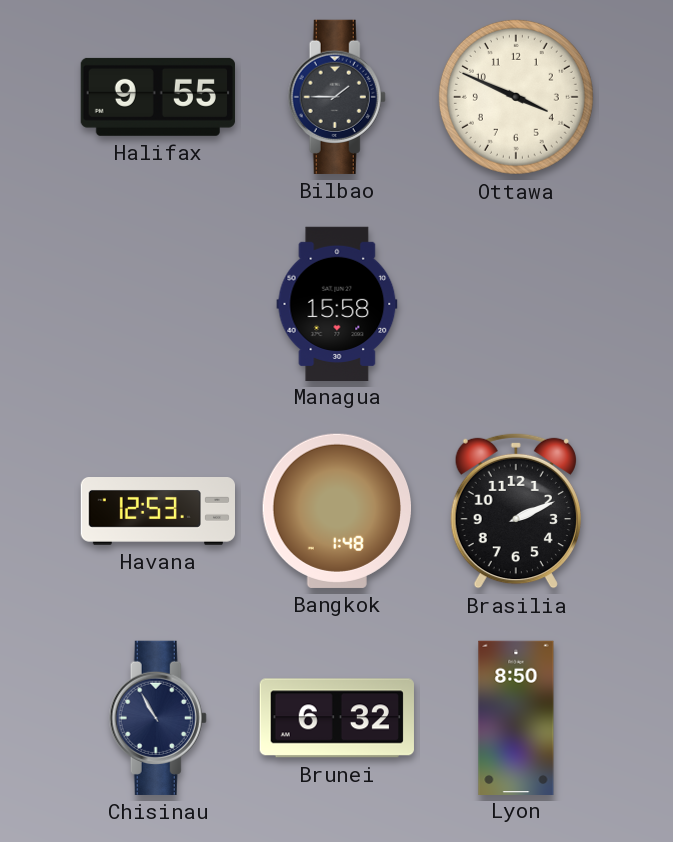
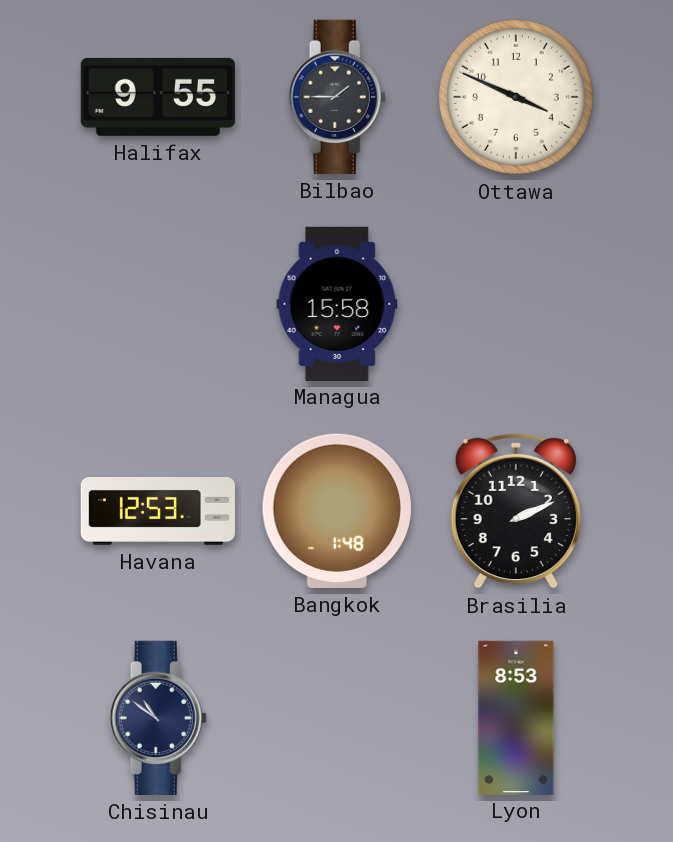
Chisinau: 10:55 -> 10:51
Brunei: 6:32 -> none
Lyon: 8:50 -> 8:53
